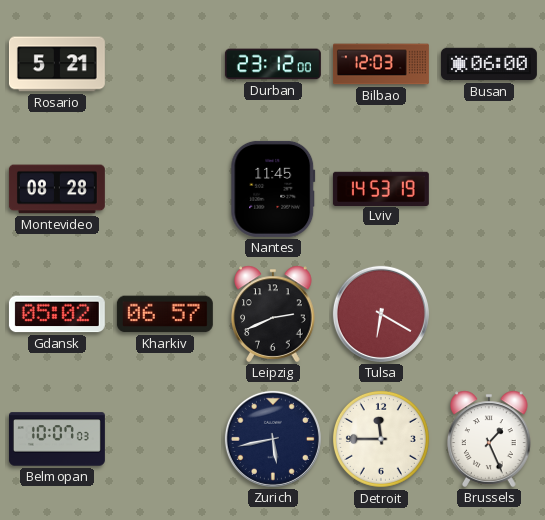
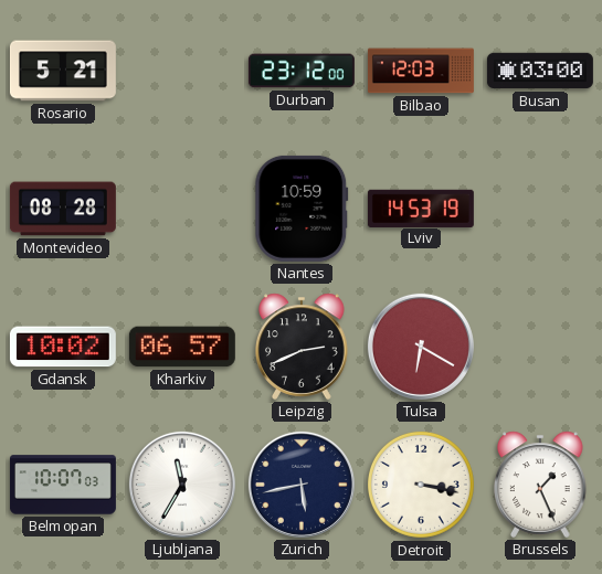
Busan: 06:00 -> 03:00
Nantes: 11:45 -> 10:59
Gdansk: 05:02 -> 10:02
Ljubljana: none -> 11:35
Detroit: 11:45 -> 3:17
